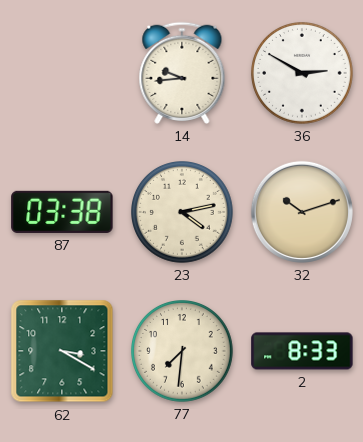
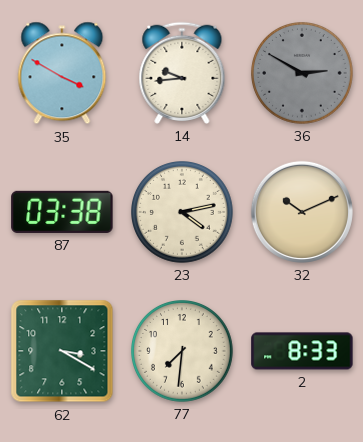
35: none -> 3:50
36 dial: white -> grey
32: 10:12 -> 10:11
